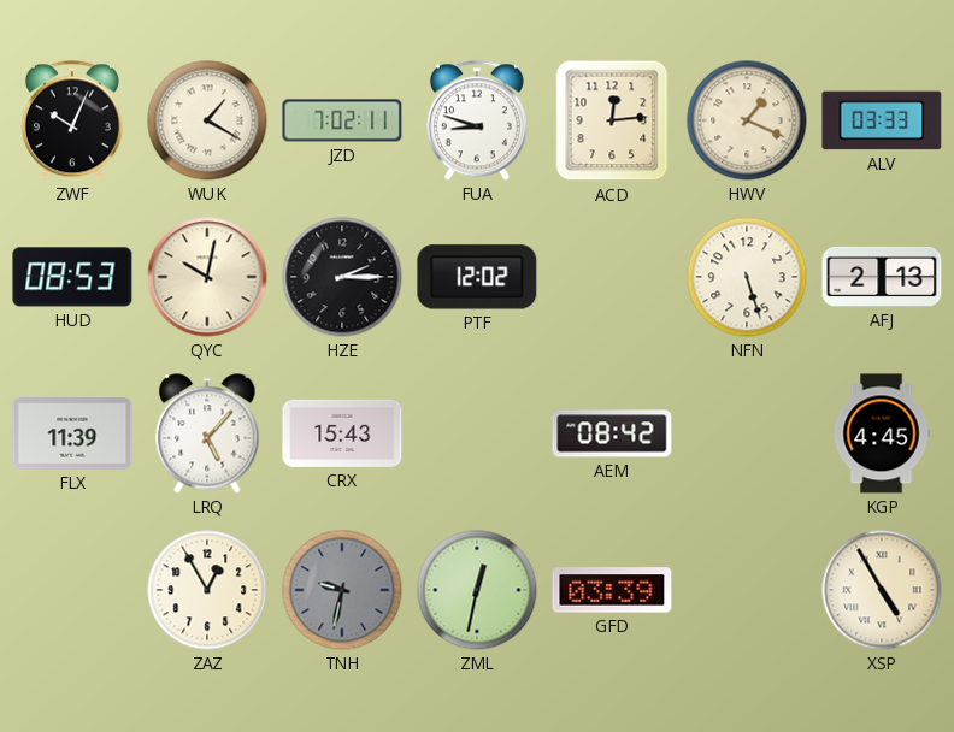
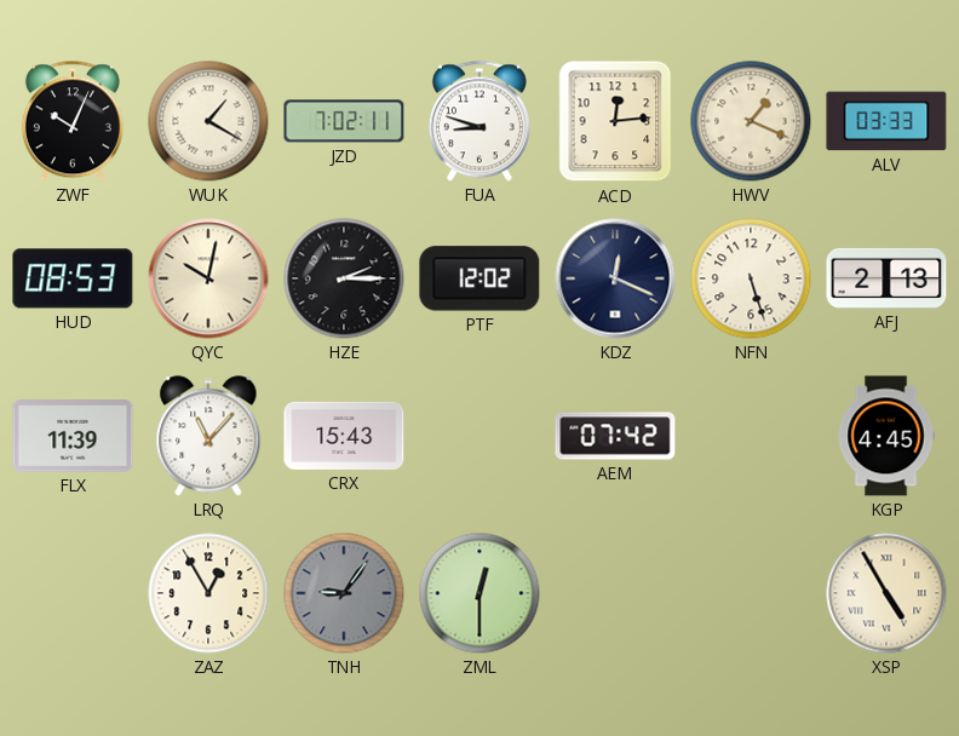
KDZ: none -> 12:19
LRQ: 5:07 -> 11:07
AEM: 08:42 -> 07:42
TNH: 9:32 -> 9:06
ZML: 12:32 -> 12:30
GFD: 03:39 -> none
